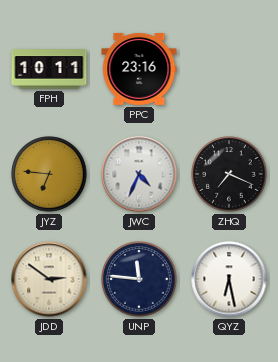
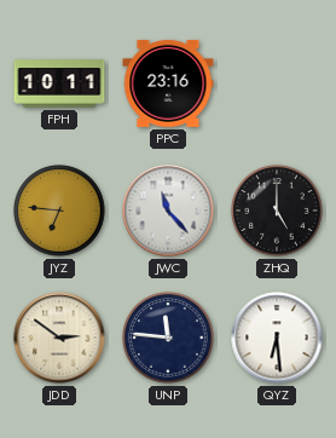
JWC: 4:34 -> 11:23
ZHQ: 7:19 -> 5:00
QYZ: 6:28 -> 6:29
